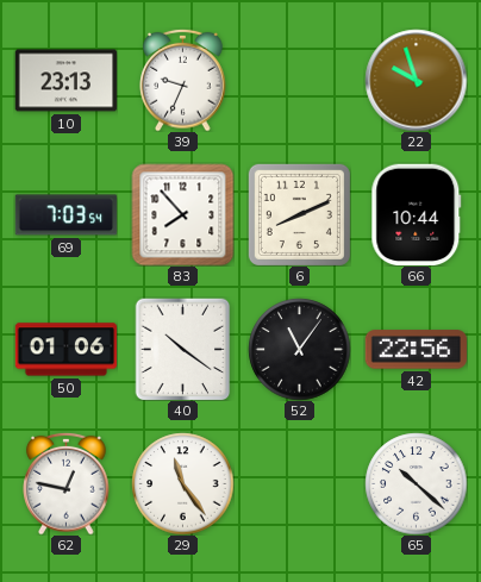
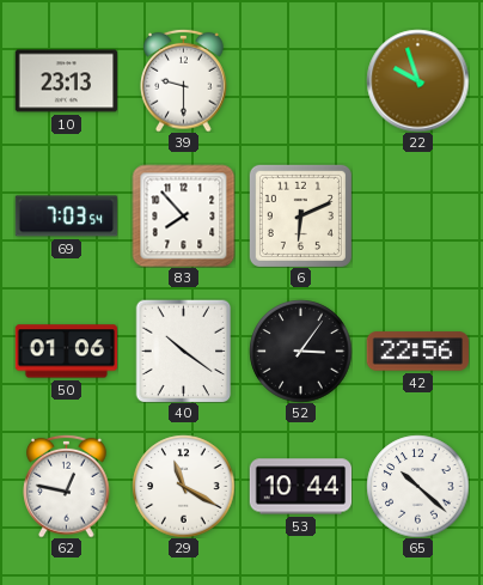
39: 9:34 -> 9:30
6: 8:11 -> 6:11
66: 10:44 -> none
52: 11:06 -> 3:06
29: 11:24 -> 11:20
53: none -> 10:44
